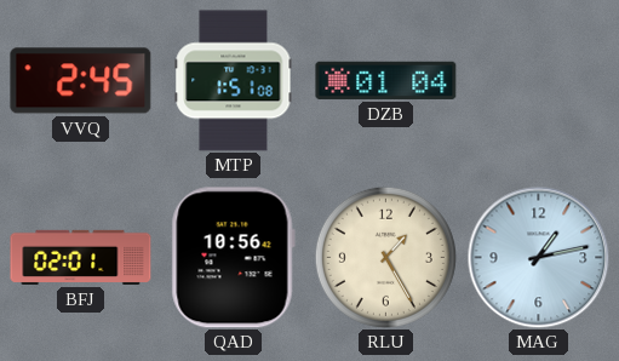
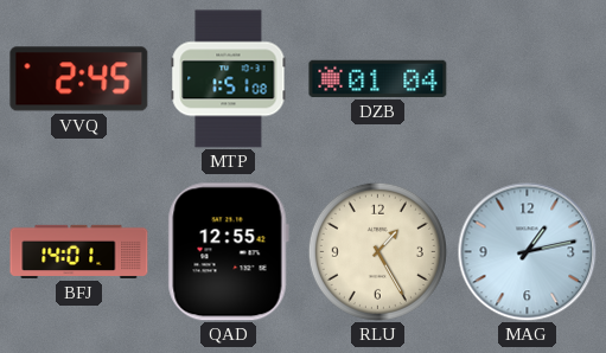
BFJ: 02:01 -> 14:01
QAD: 10:56 -> 12:55
